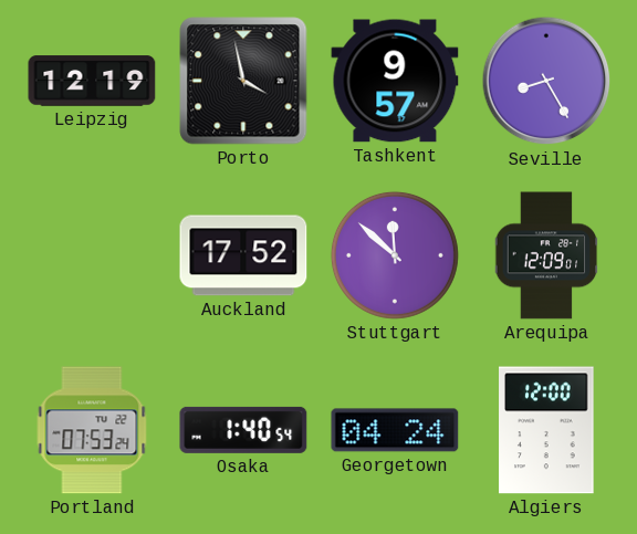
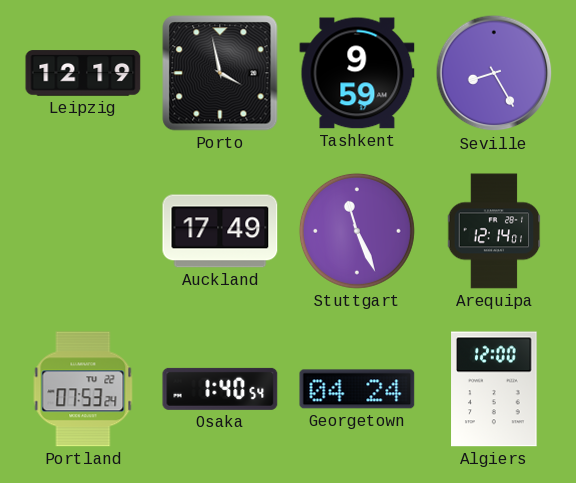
Tashkent: 9:57 -> 9:59
Auckland: 17:52 -> 17:49
Stuttgart: 11:52 -> 11:26
Arequipa: 12:09 -> 12:14
